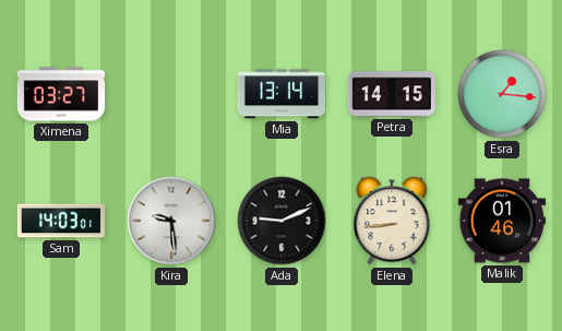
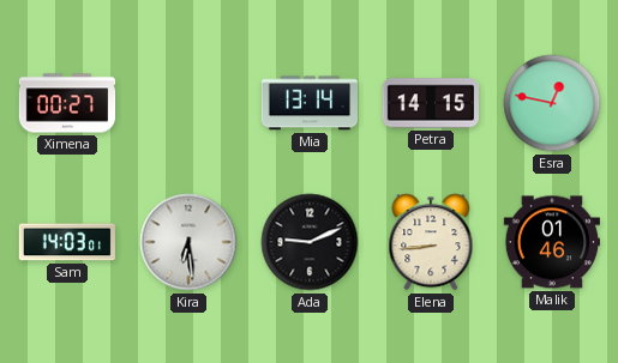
Ximena: 03:27 -> 00:27
Esra: 1:16 -> 12:47
Kira: 9:29 -> 6:29
